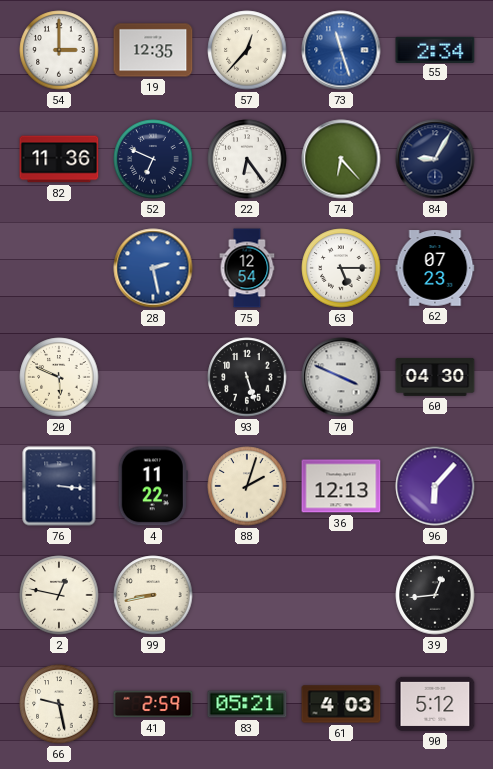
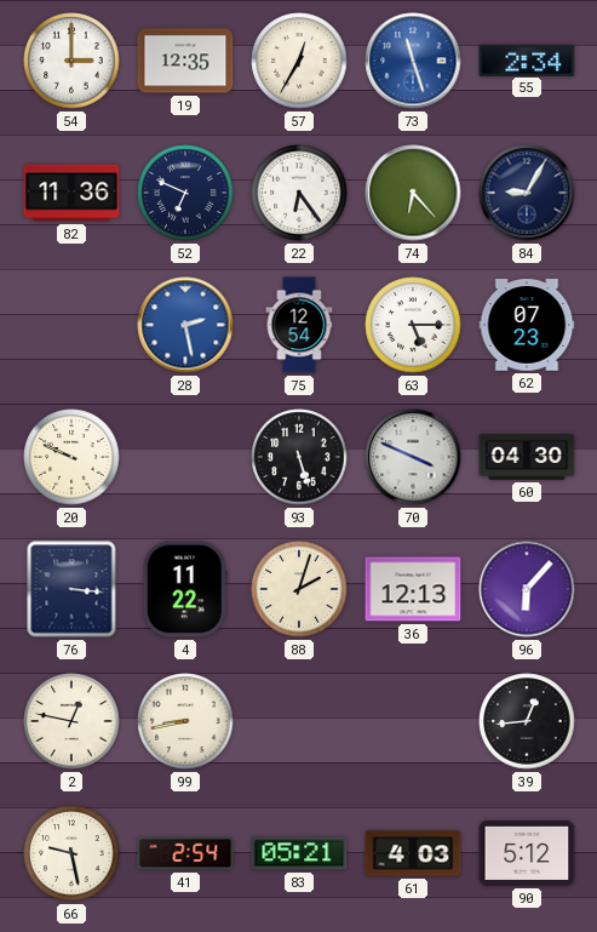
57: 12:37 -> 12:35
20: 5:49 -> 9:49
41: 2:59 -> 2:54
